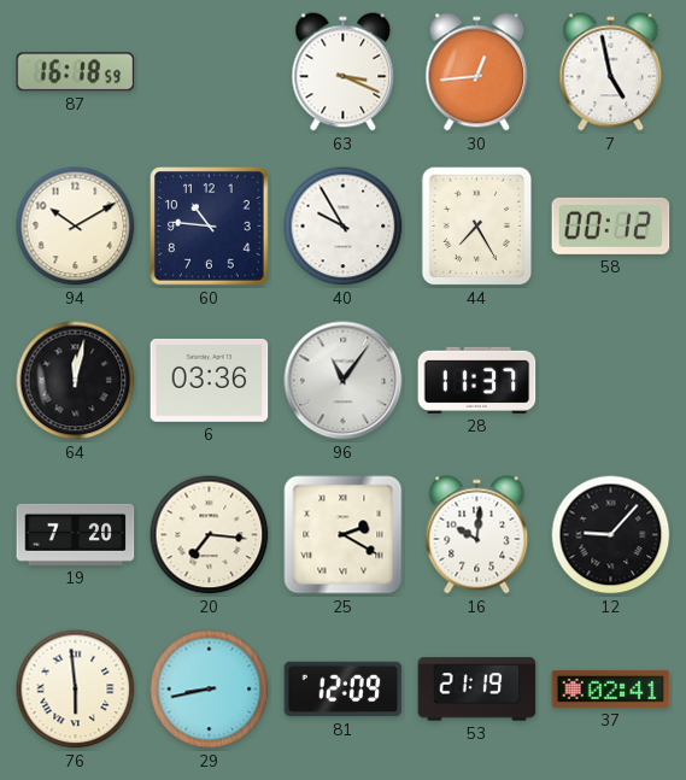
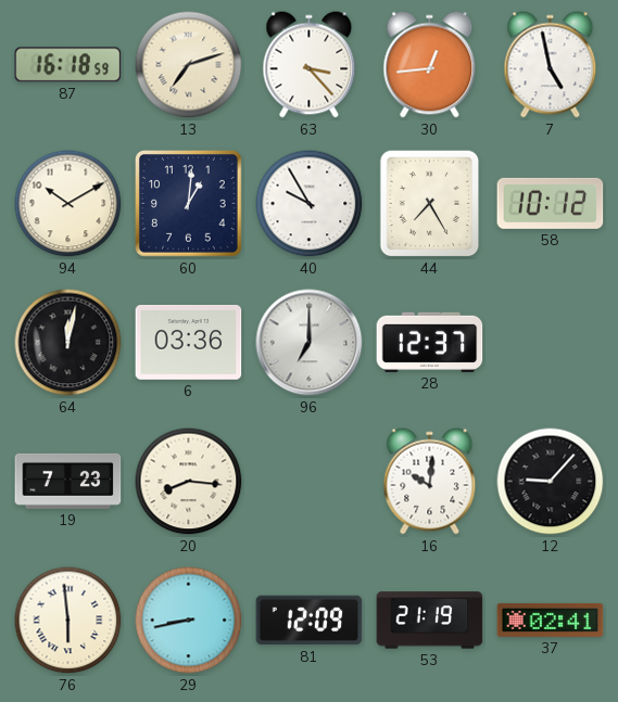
13: none -> 7:12
63: 3:19 -> 3:23
60: 10:46 -> 1:01
58: 00:12 -> 10:12
96: 11:06 -> 7:00
28: 11:37 -> 12:37
19: 7:20 -> 7:23
20: 7:16 -> 8:16
25: 2:20 -> none
